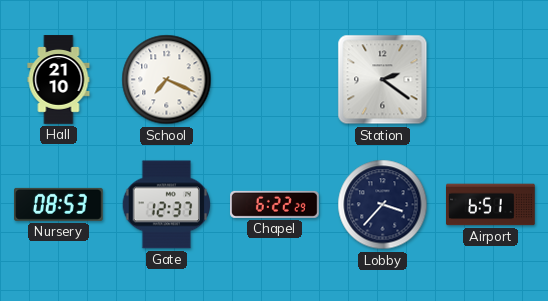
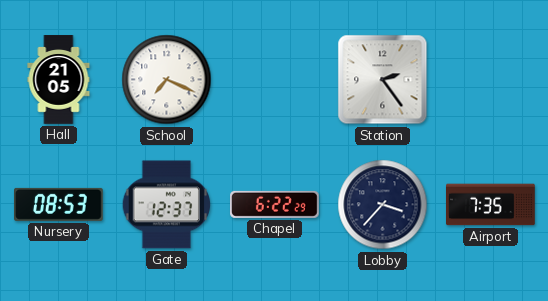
Hall: 21:10 -> 21:05
Station: 2:21 -> 2:24
Airport: 6:51 -> 7:35
